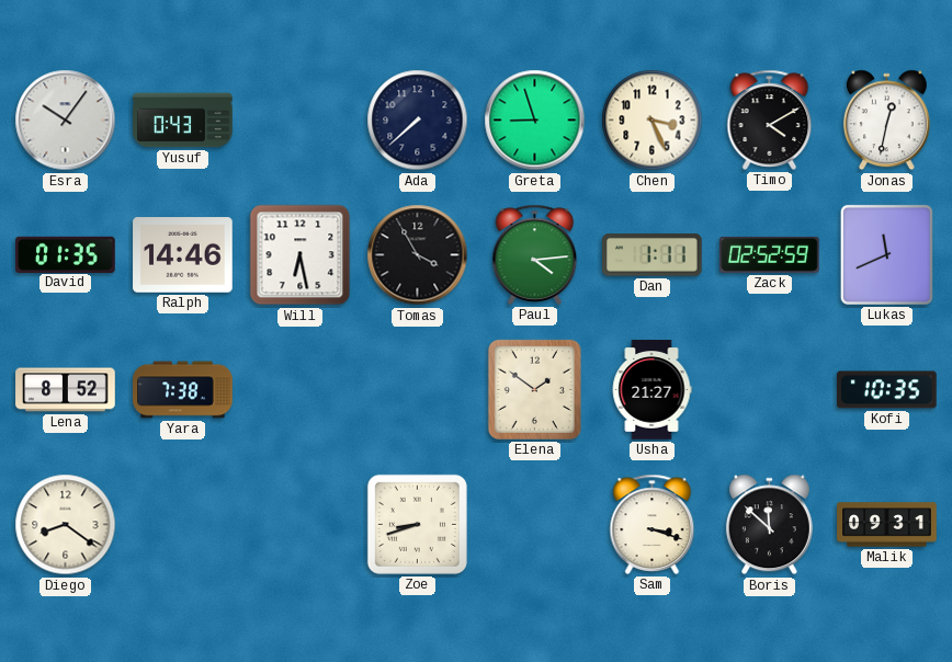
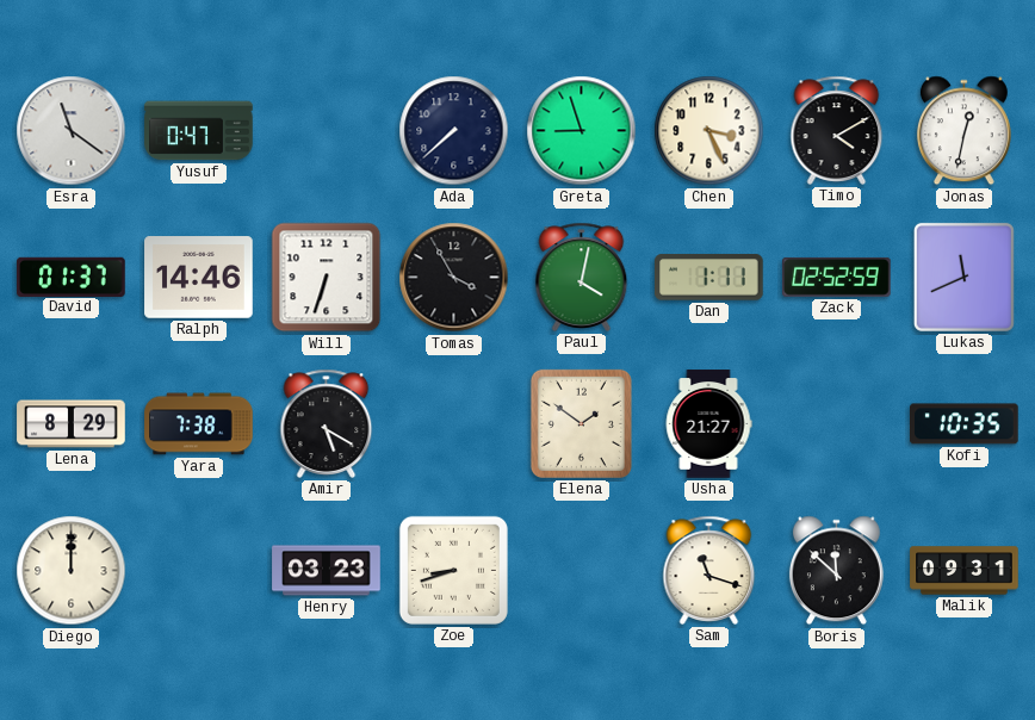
Esra: 10:06 -> 11:21
Yusuf: 0:43 -> 0:47
David: 01:35 -> 01:37
Will: 6:28 -> 6:33
Paul: 4:14 -> 4:02
Lena: 8:52 -> 8:29
Amir: none -> 5:20
Diego: 8:21 -> 12:00
Henry: none -> 03:23
Sam: 3:18 -> 11:18
